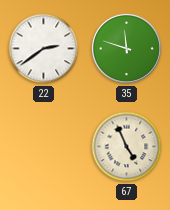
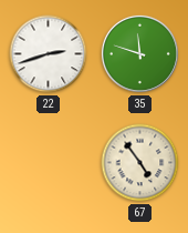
22: 2:39 -> 2:42
67: 4:56 -> 4:54
